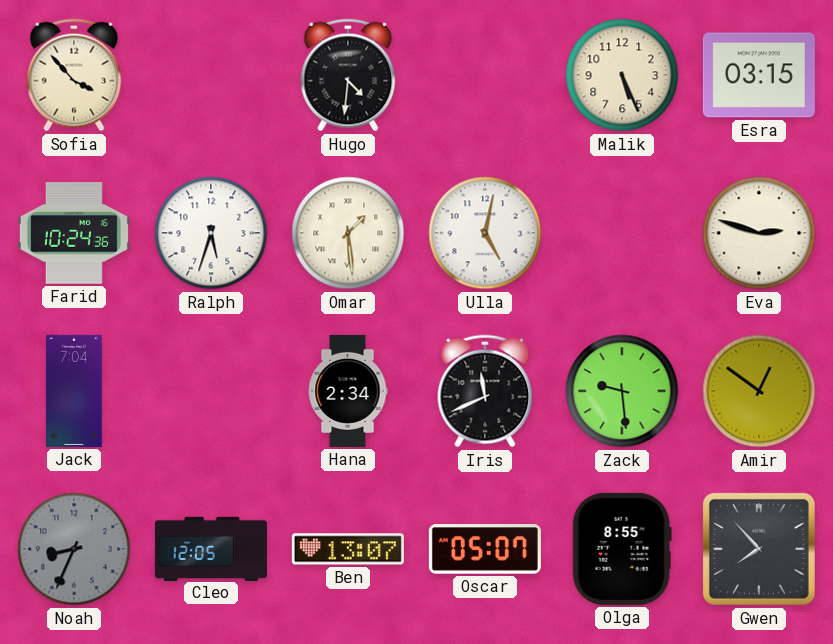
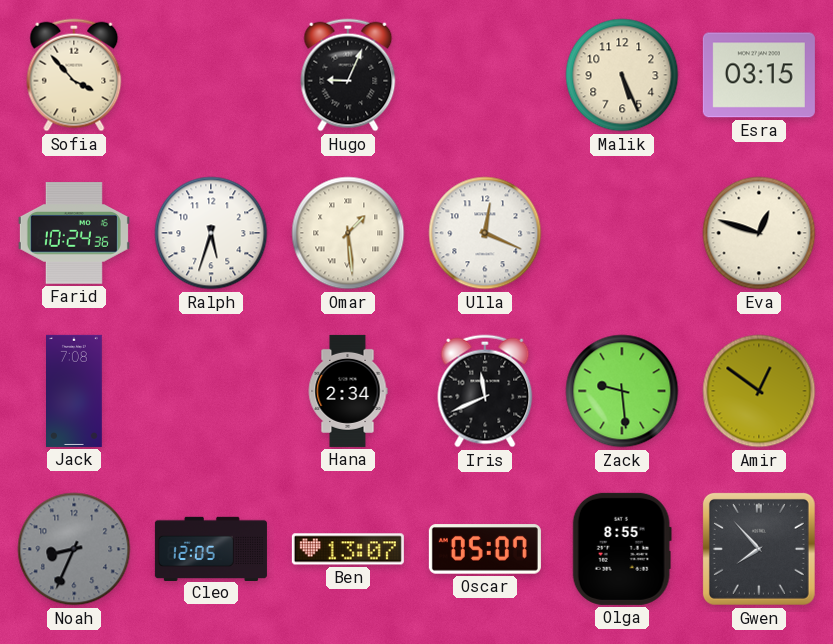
Hugo: 4:31 -> 9:04
Ulla: 5:02 -> 12:19
Eva: 2:48 -> 12:48
Jack: 7:04 -> 7:08
